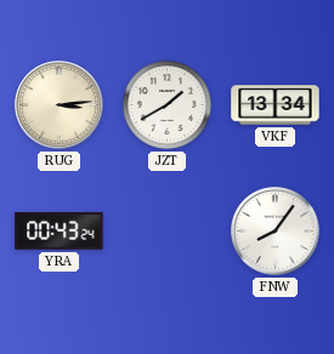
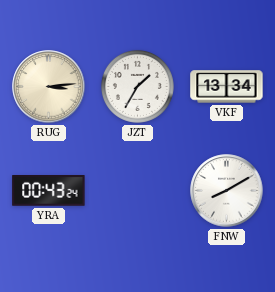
JZT: 1:40 -> 1:35
FNW: 8:06 -> 8:10
